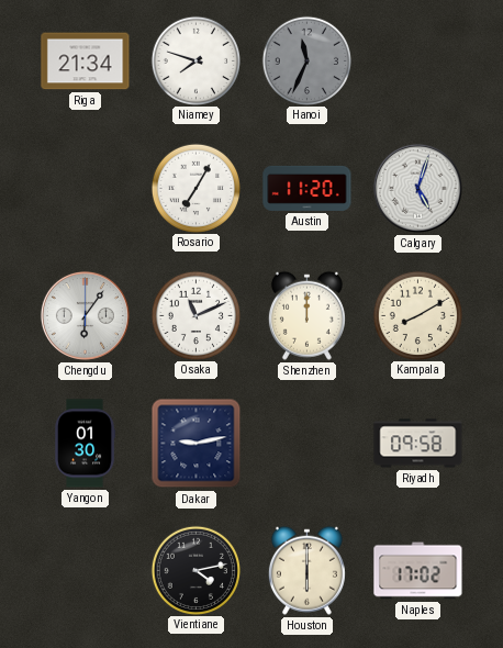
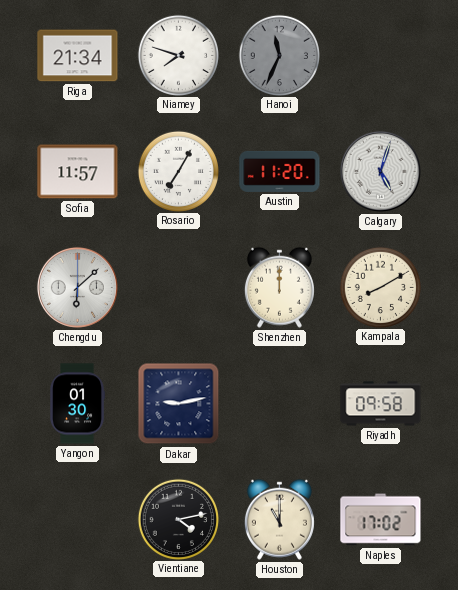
Sofia: none -> 11:57
Chengdu: 6:06 -> 6:08
Osaka: 11:11 -> none
Houston: 6:00 -> 11:00
